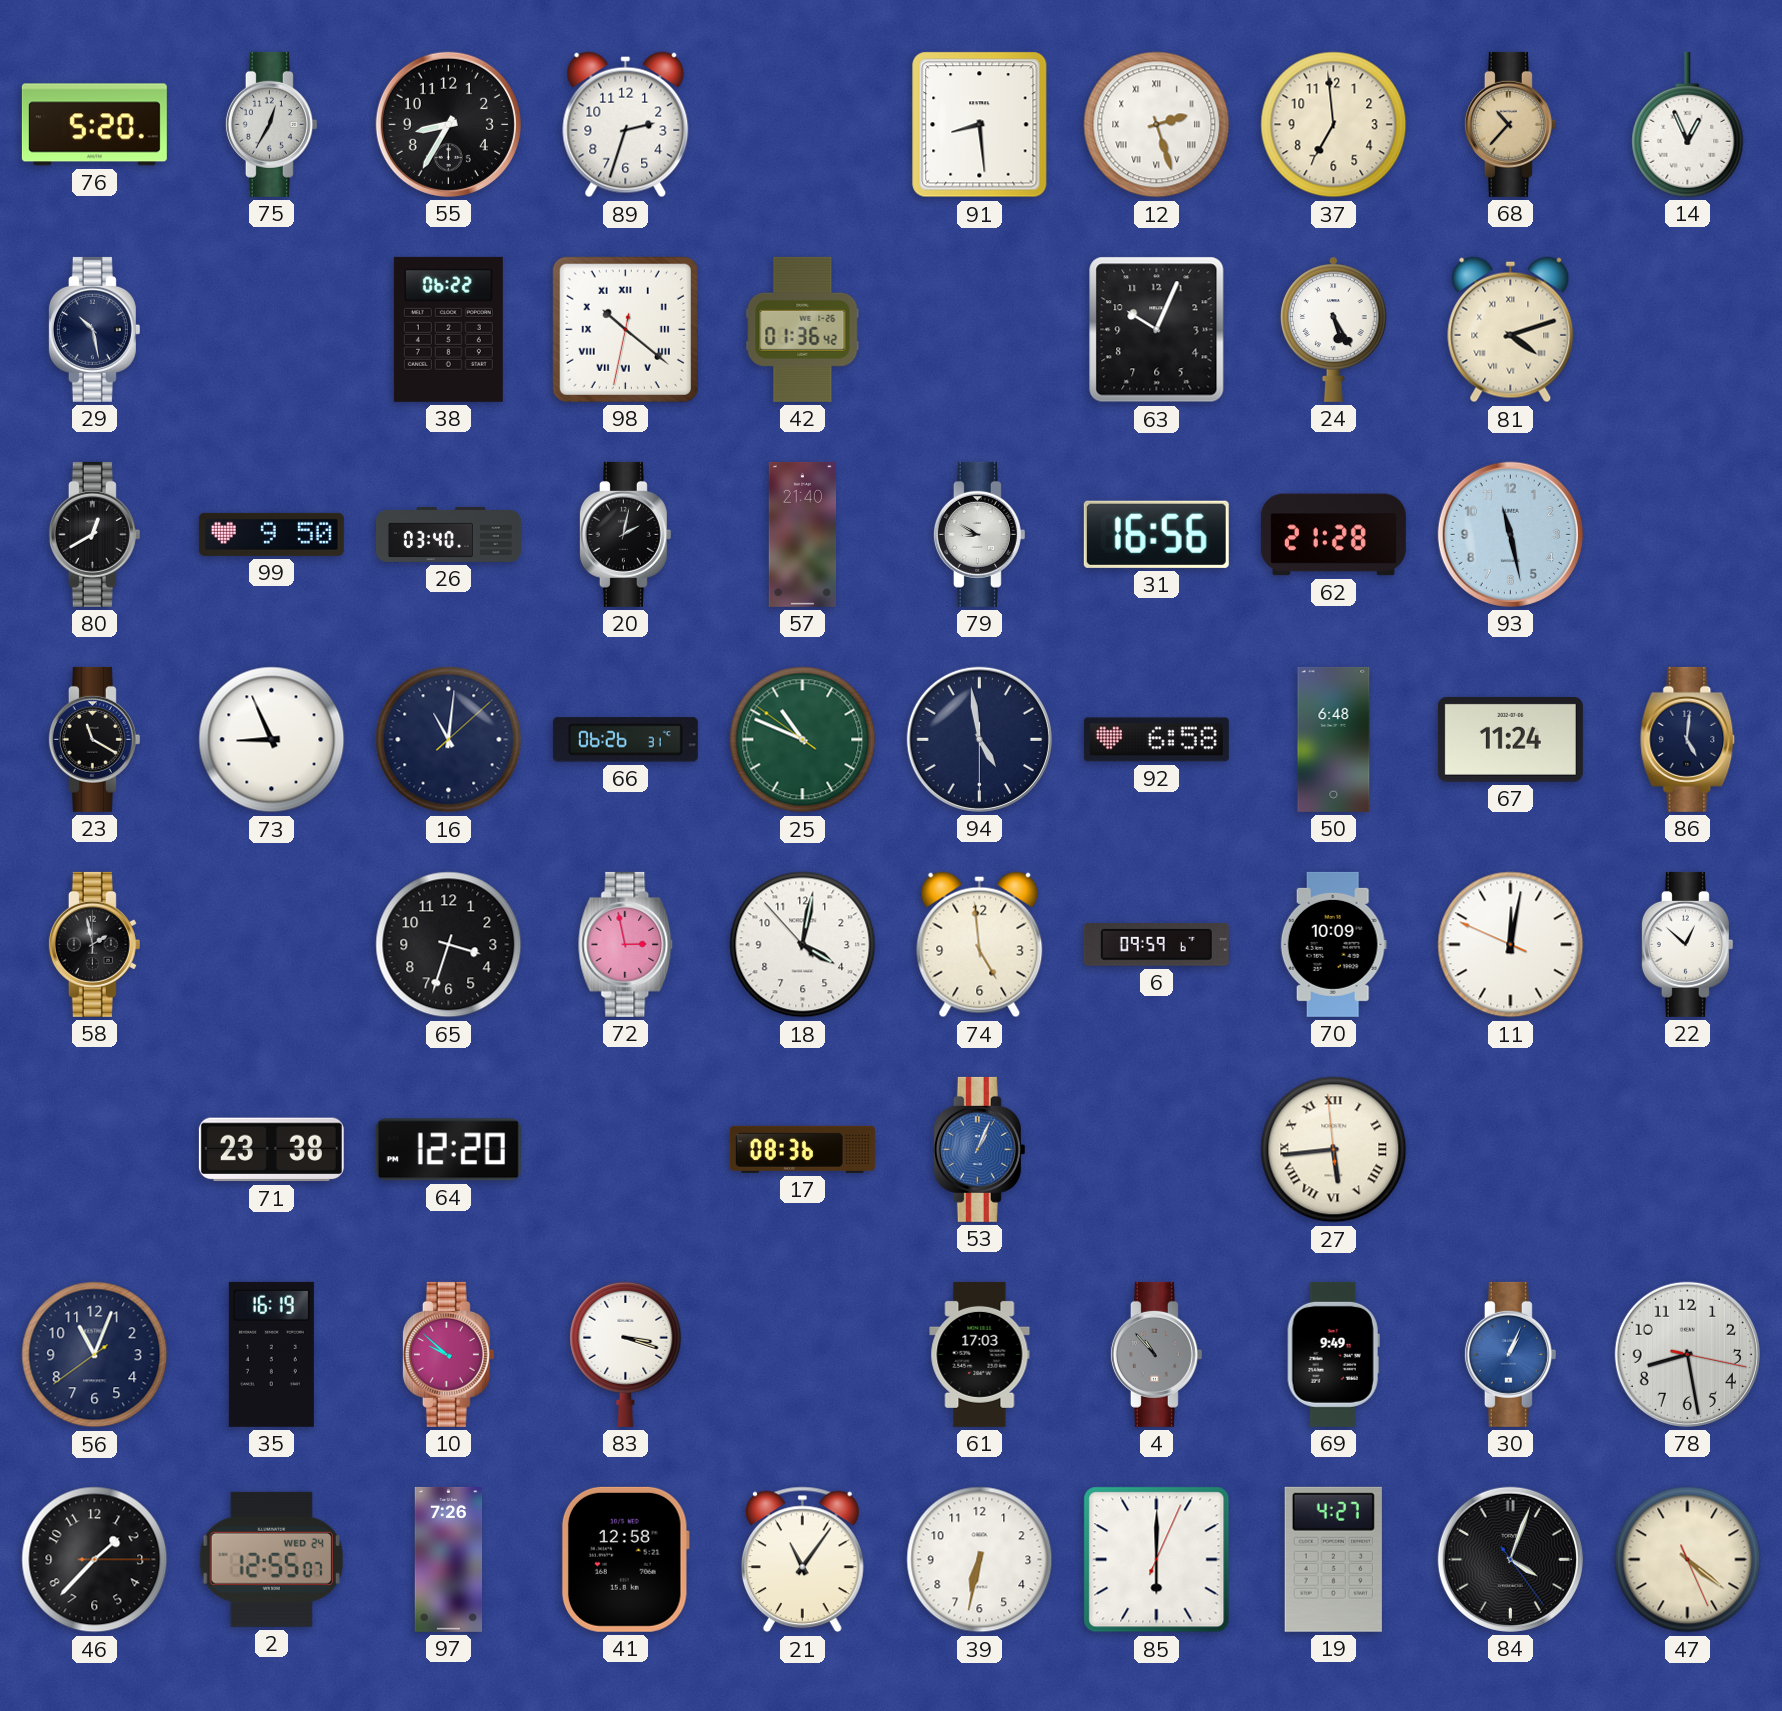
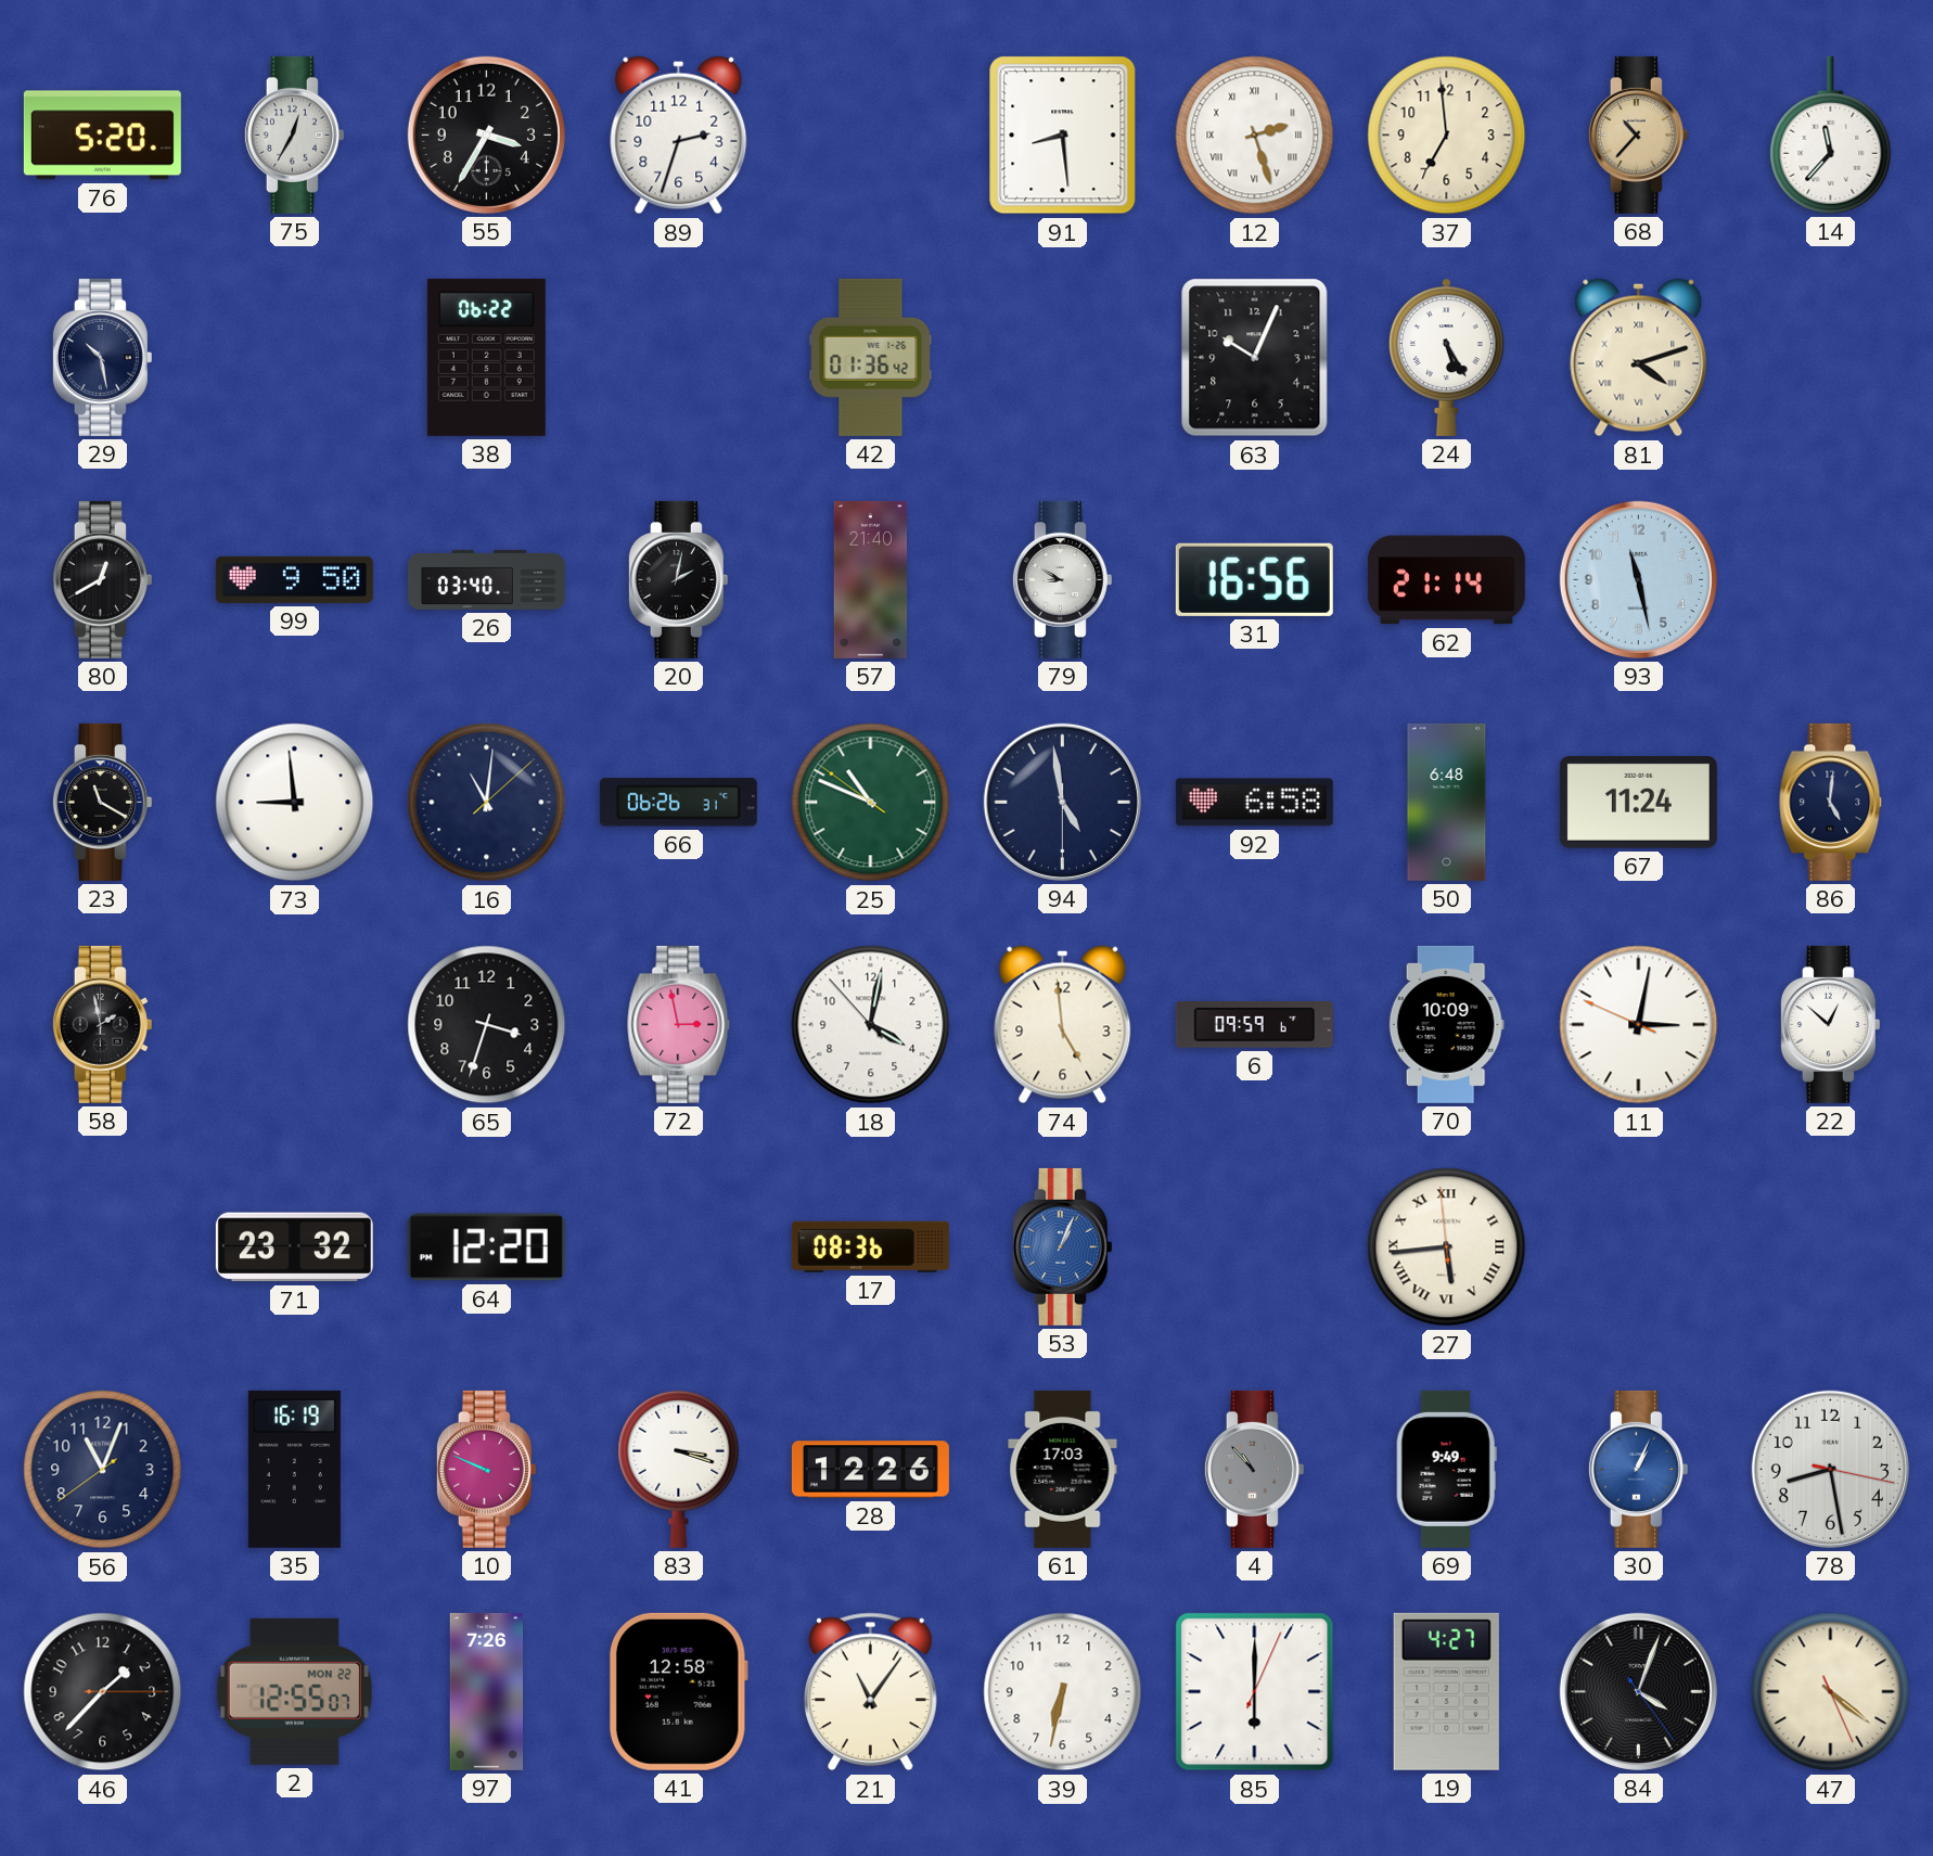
55: 8:35 -> 3:35
14: 12:56 -> 11:37
98: 10:21 -> none
62: 21:28 -> 21:14
73: 8:56 -> 8:59
11: 12:01 -> 3:01
71: 23:38 -> 23:32
10: 9:52 -> 9:49
28: none -> 12:26
2 date: WED 24 -> MON 22
